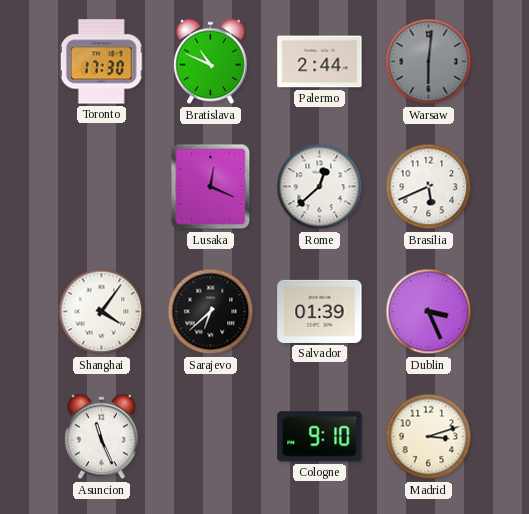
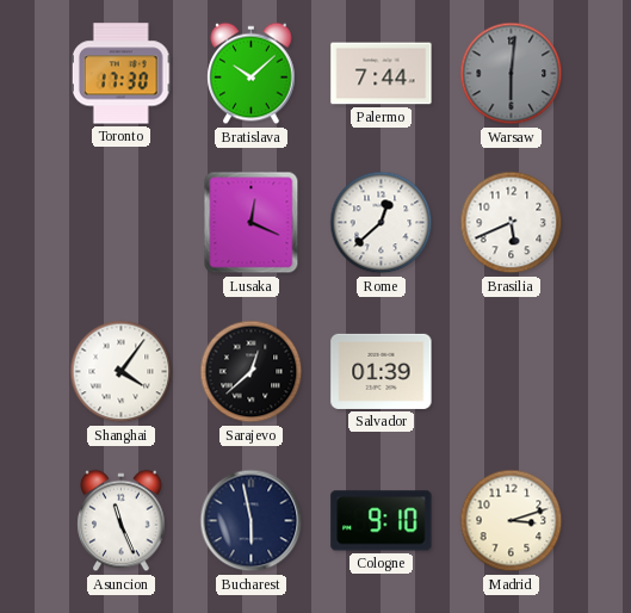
Bratislava: 10:49 -> 10:08
Palermo: 2:44 -> 7:44
Sarajevo: 6:38 -> 12:38
Dublin: 3:26 -> none
Bucharest: none -> 5:58
